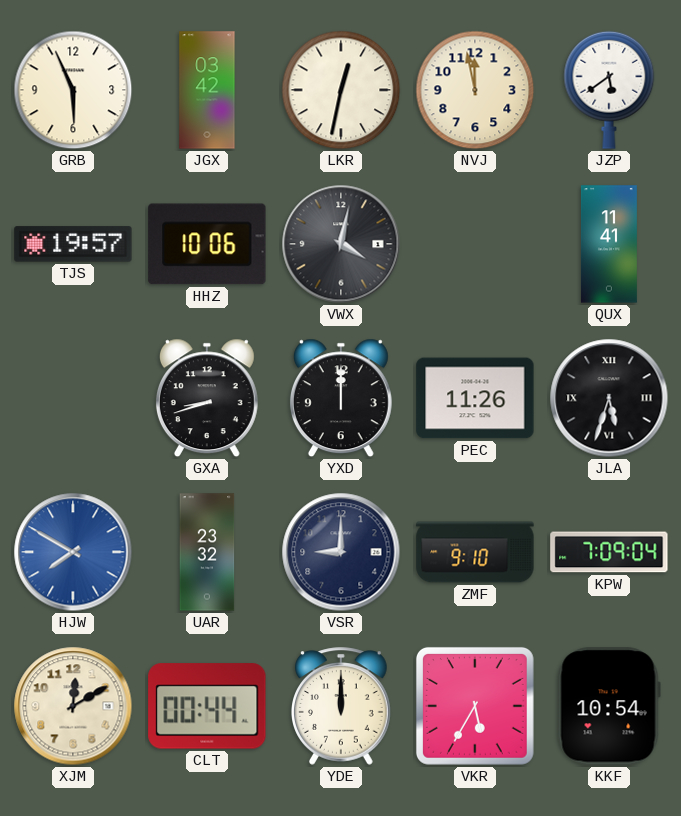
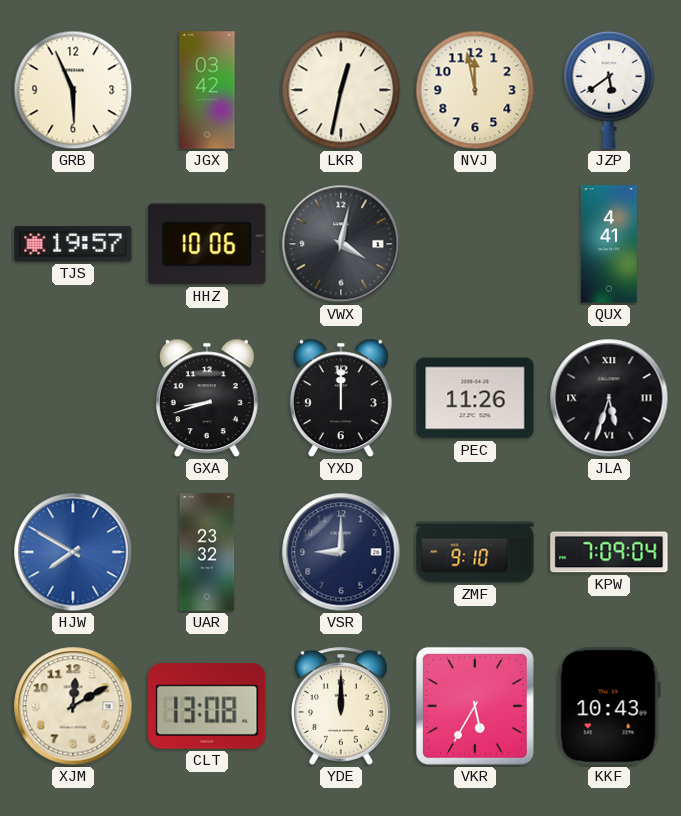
QUX: 11:41 -> 4:41
CLT: 00:44 -> 13:08
KKF: 10:54 -> 10:43
